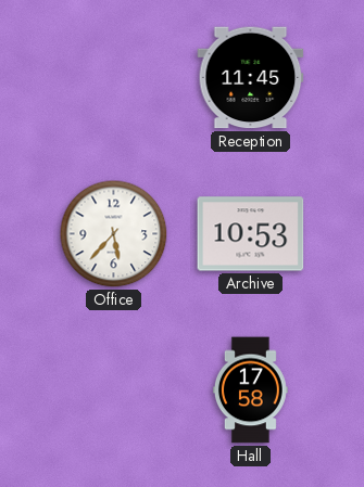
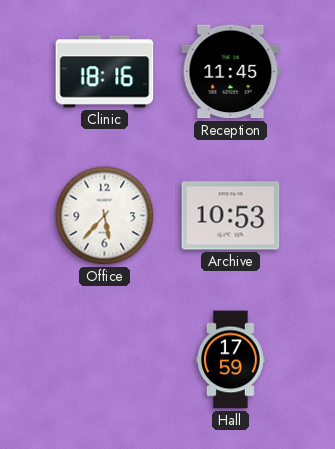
Clinic: none -> 18:16
Hall: 17:58 -> 17:59
